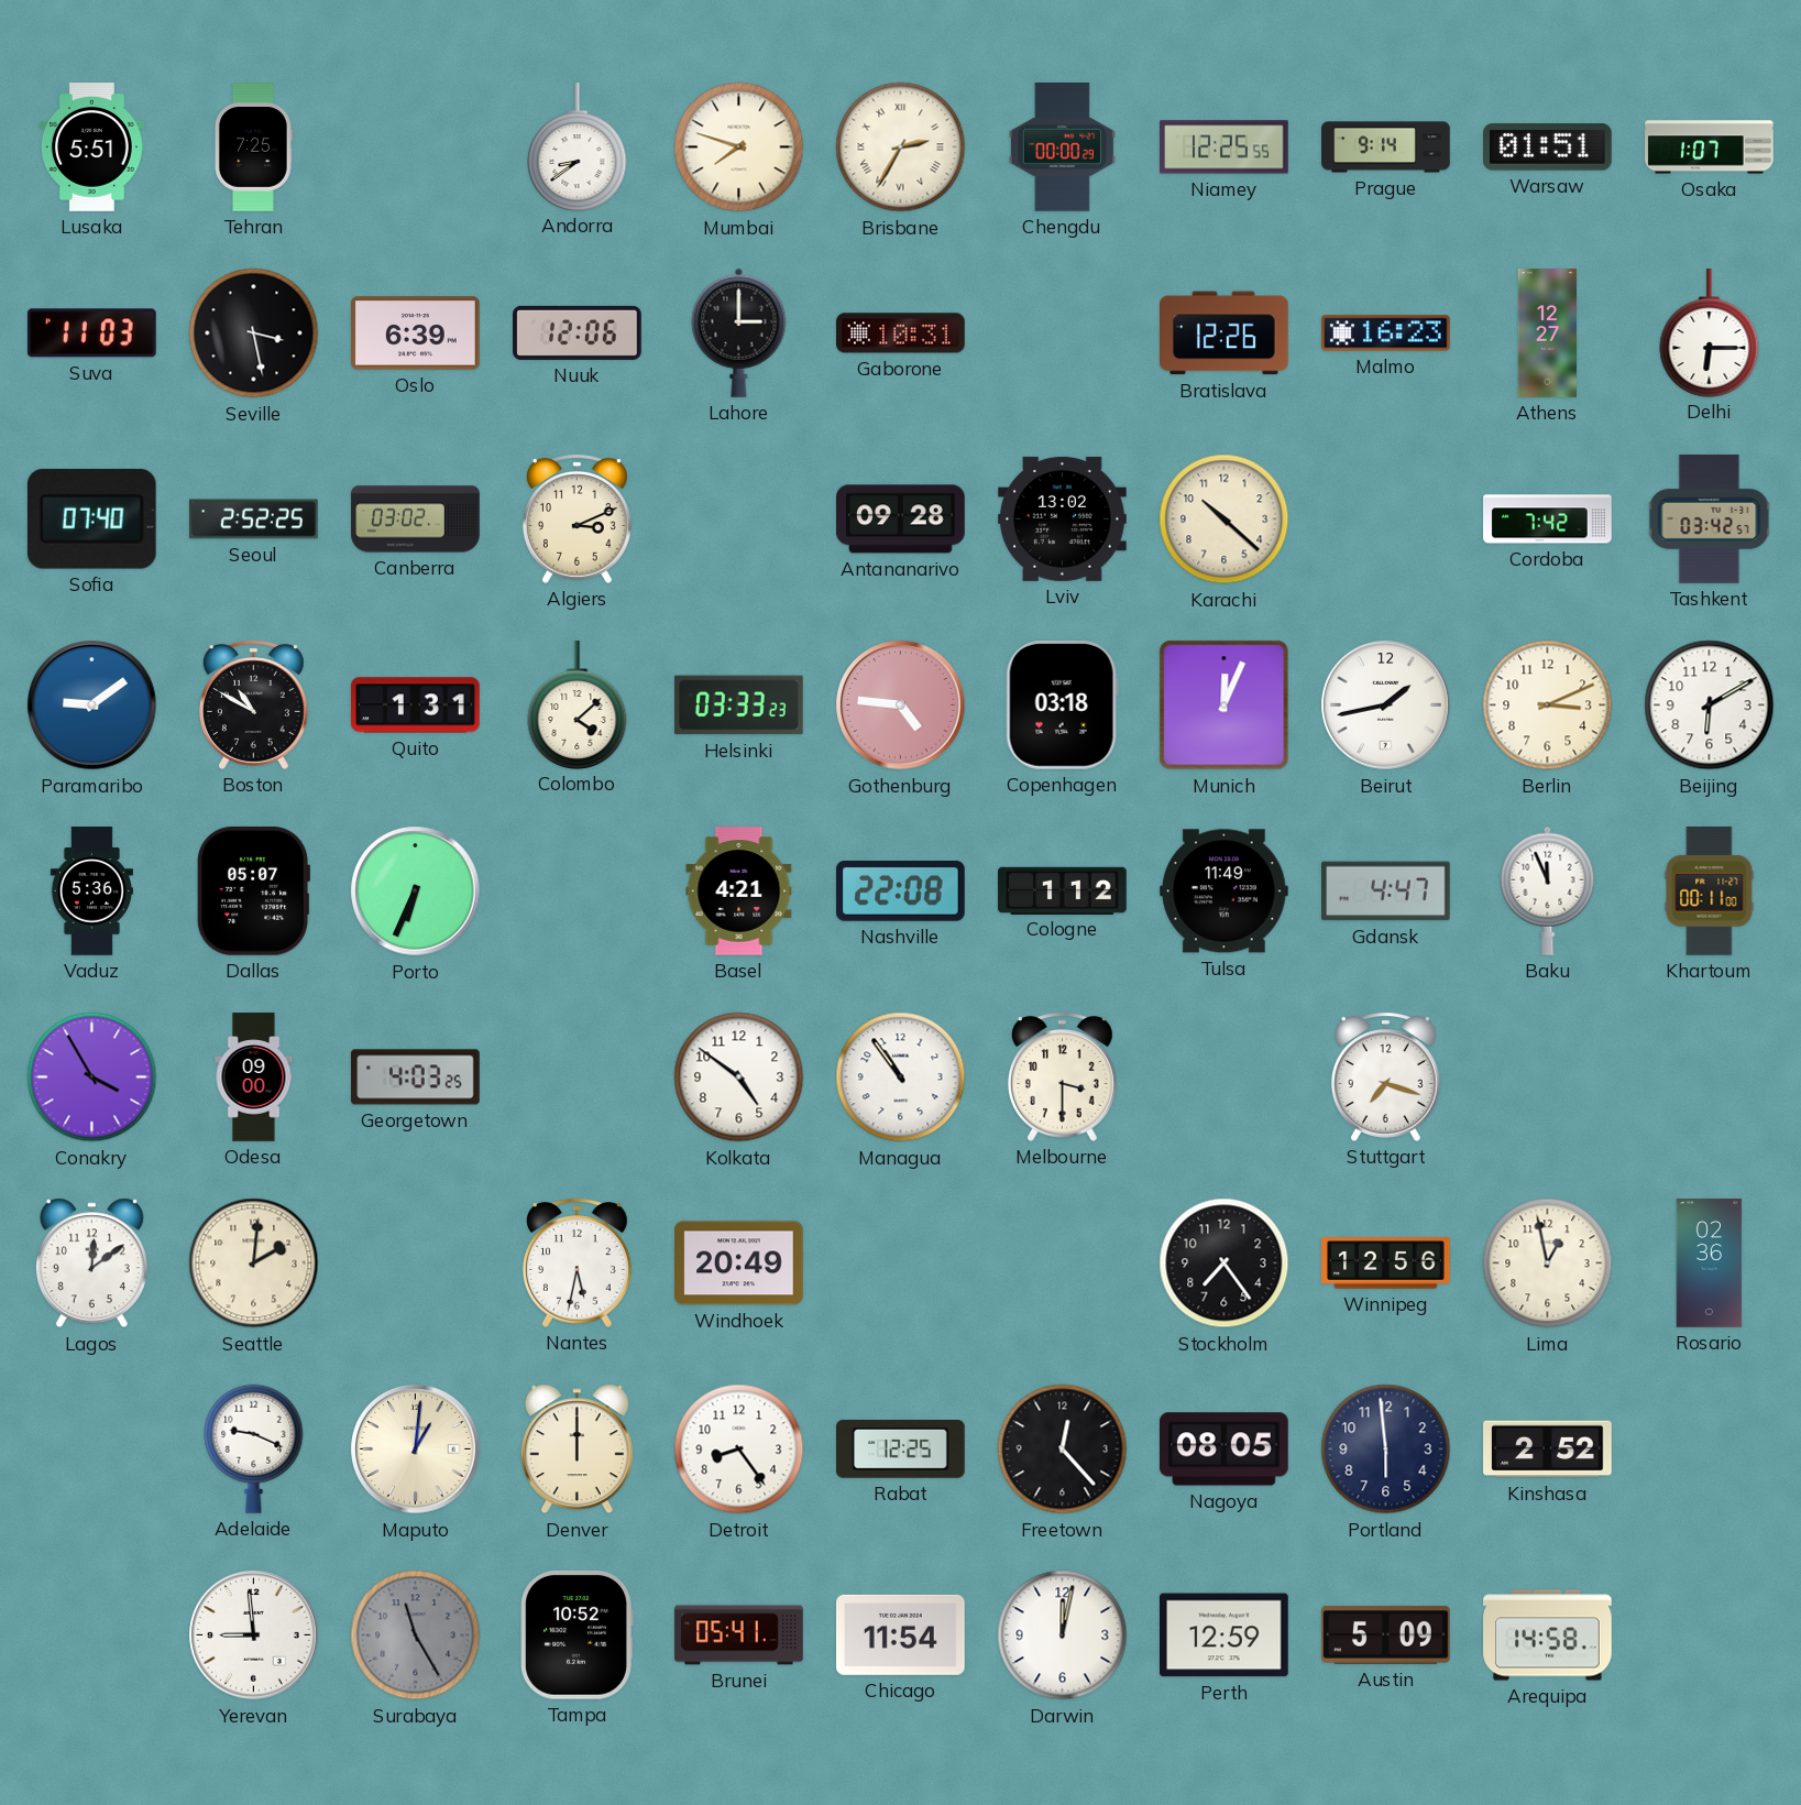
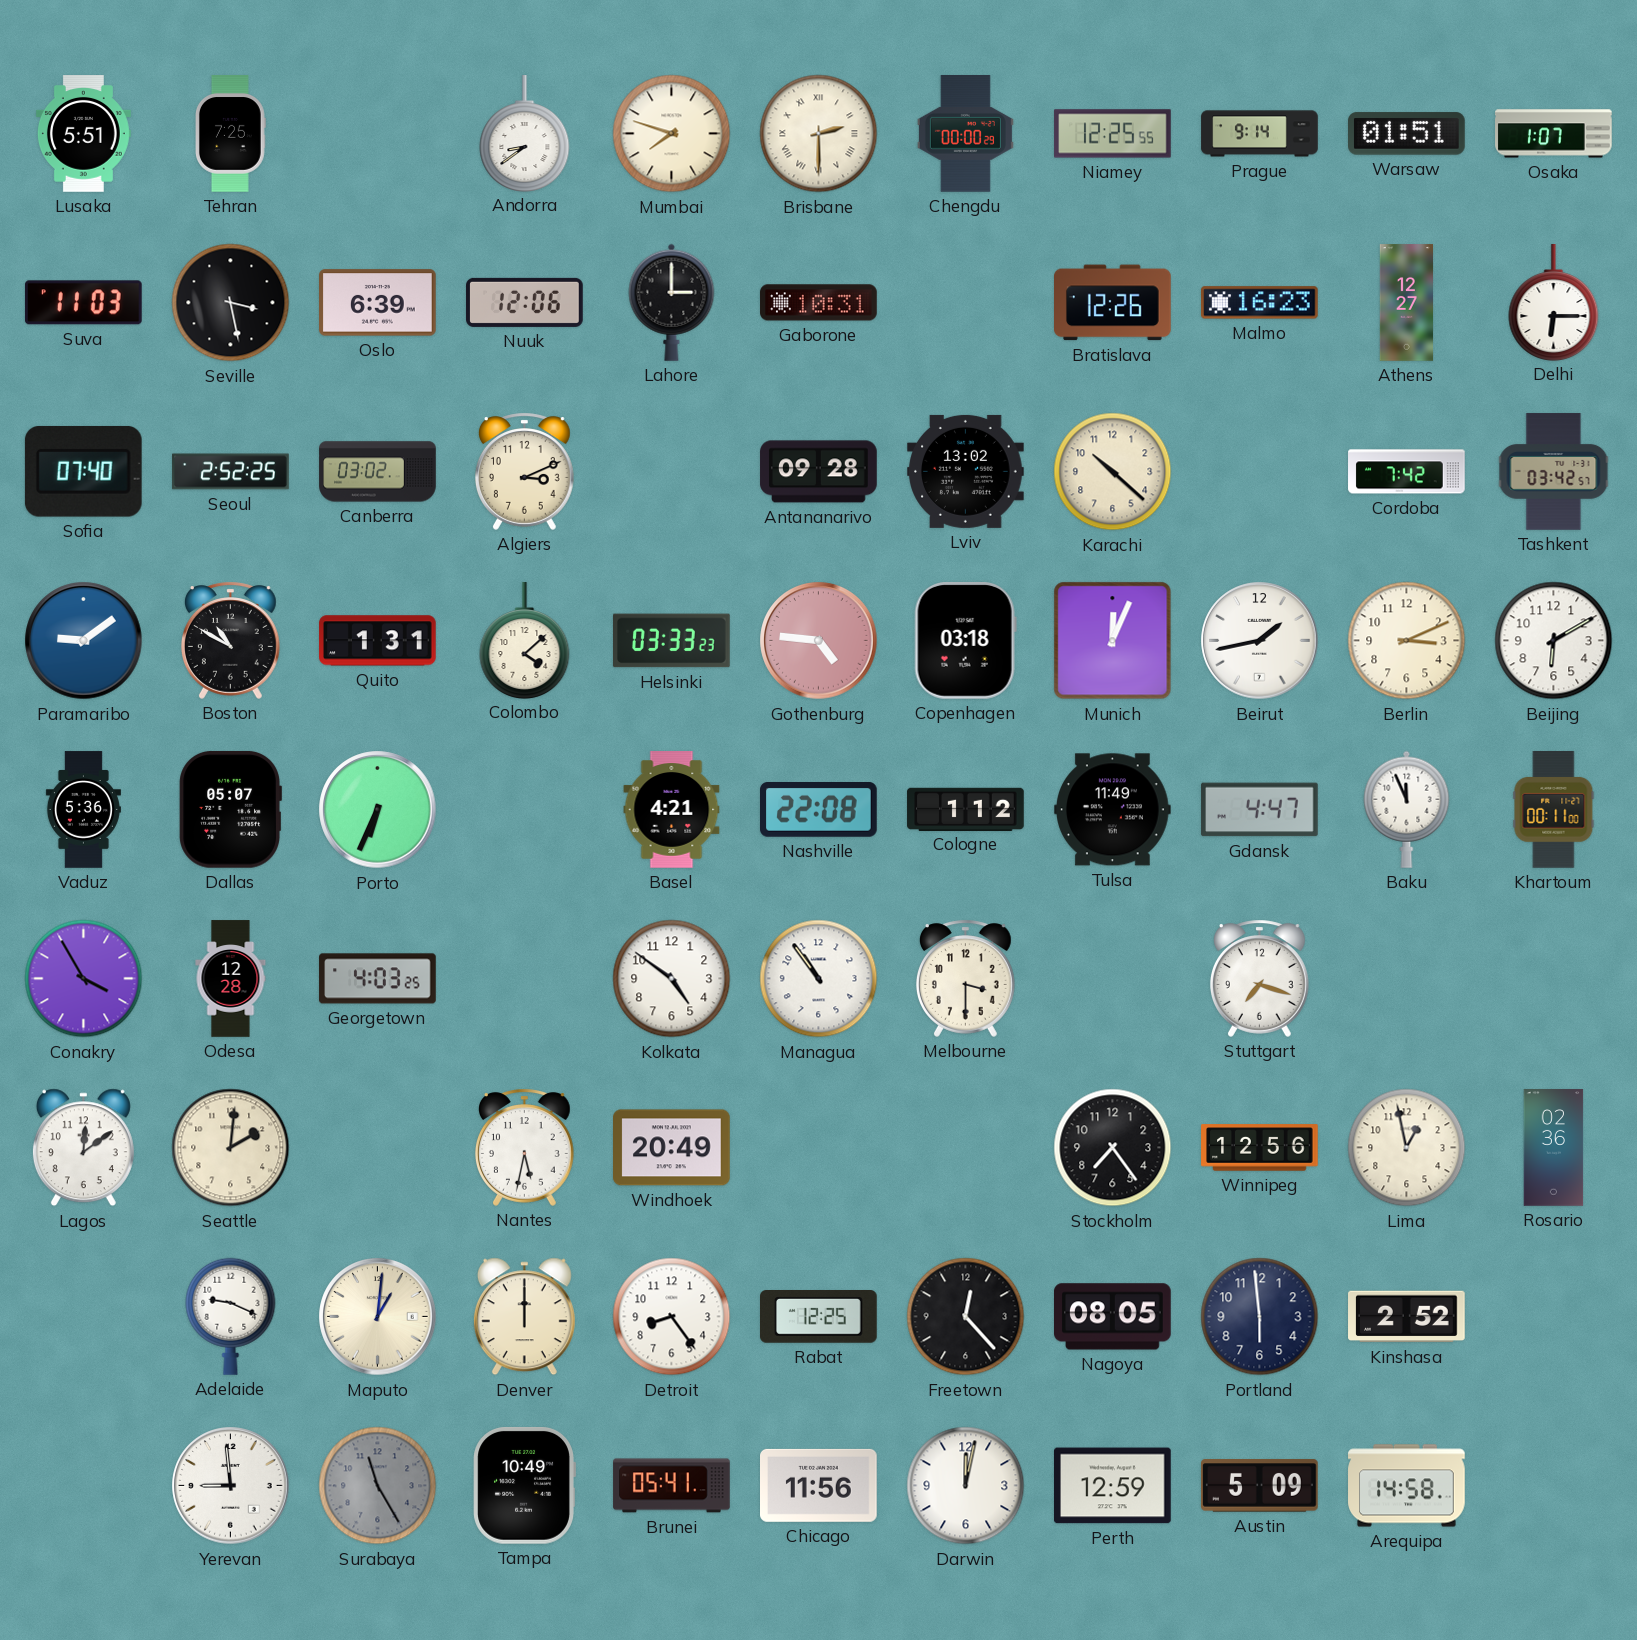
Brisbane: 2:35 -> 2:30
Odesa: 09:00 -> 12:28
Tampa: 10:52 -> 10:49
Chicago: 11:54 -> 11:56
